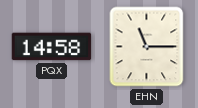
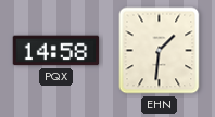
EHN: 11:15 -> 1:31
